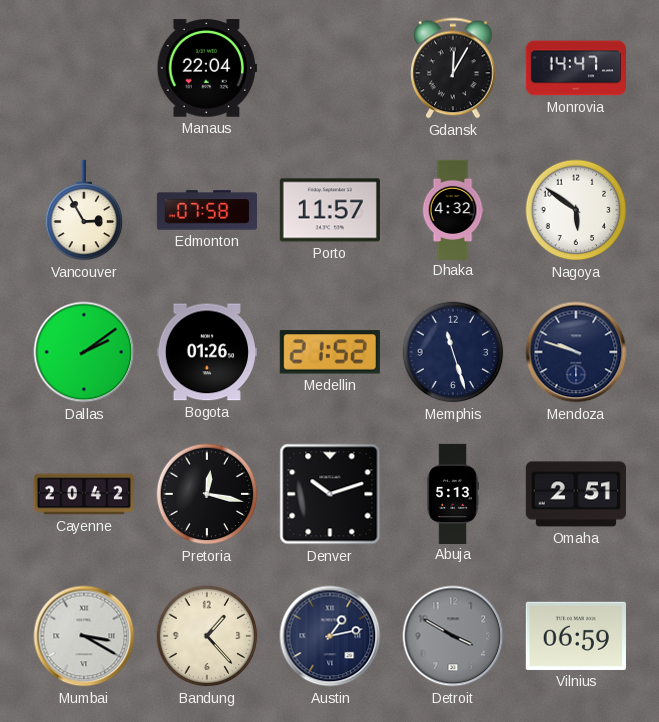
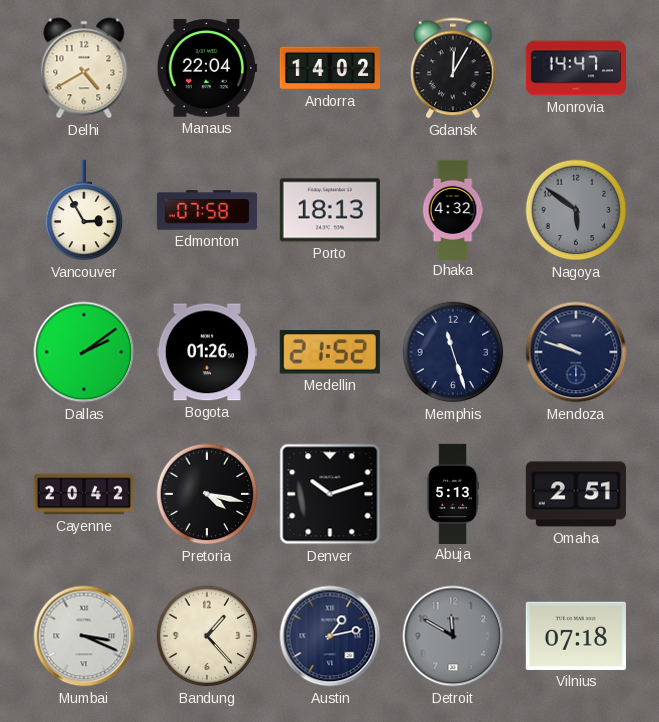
Delhi: none -> 4:40
Andorra: none -> 14:02
Porto: 11:57 -> 18:13
Nagoya dial: white -> grey
Pretoria: 12:17 -> 4:17
Mumbai: 3:20 -> 3:19
Detroit: 3:50 -> 11:50
Vilnius: 06:59 -> 07:18
